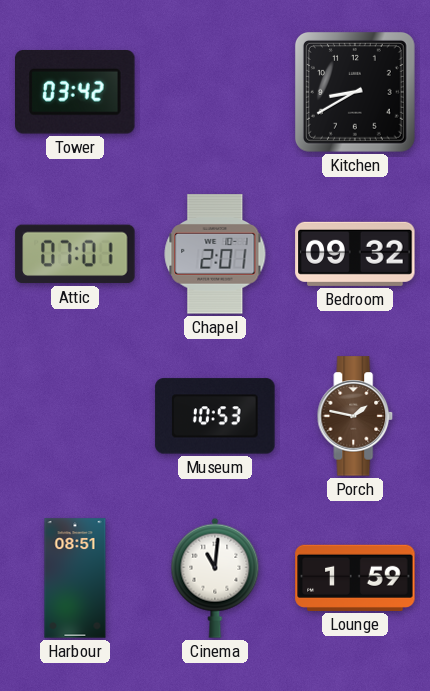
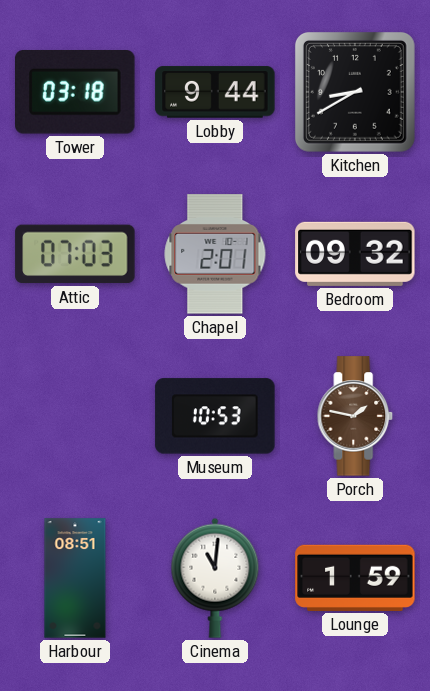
Tower: 03:42 -> 03:18
Lobby: none -> 9:44
Attic: 07:01 -> 07:03
